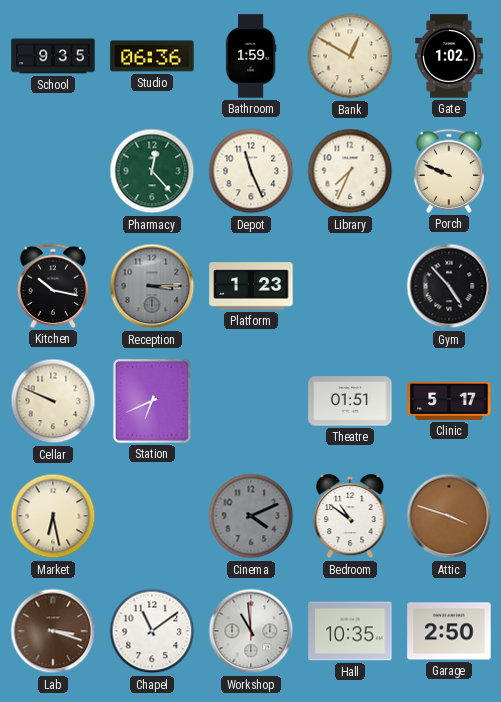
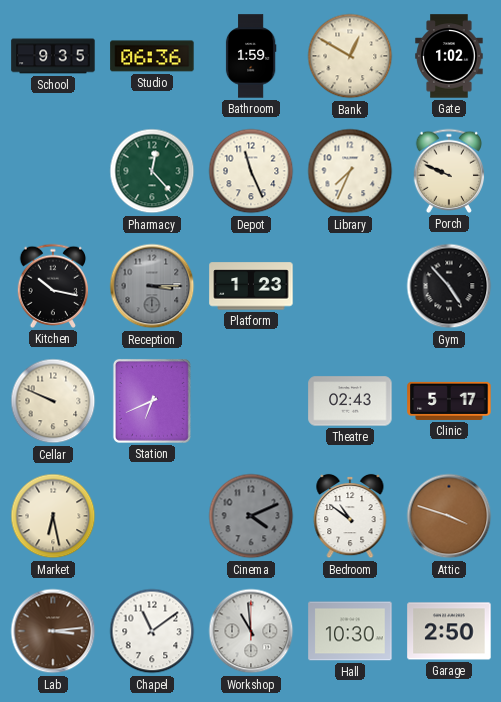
Theatre: 01:51 -> 02:43
Lab: 3:18 -> 3:14
Hall: 10:35 -> 10:30
